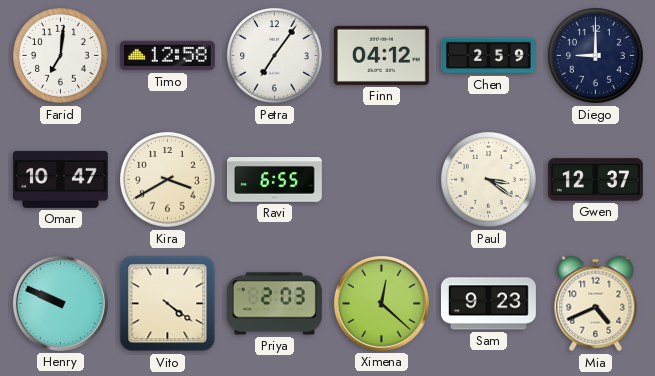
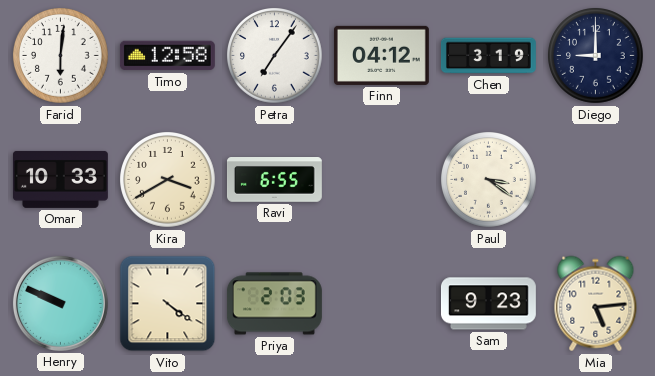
Farid: 7:01 -> 6:01
Chen: 2:59 -> 3:19
Omar: 10:47 -> 10:33
Gwen: 12:37 -> none
Ximena: 12:22 -> none
Mia: 4:41 -> 5:14
